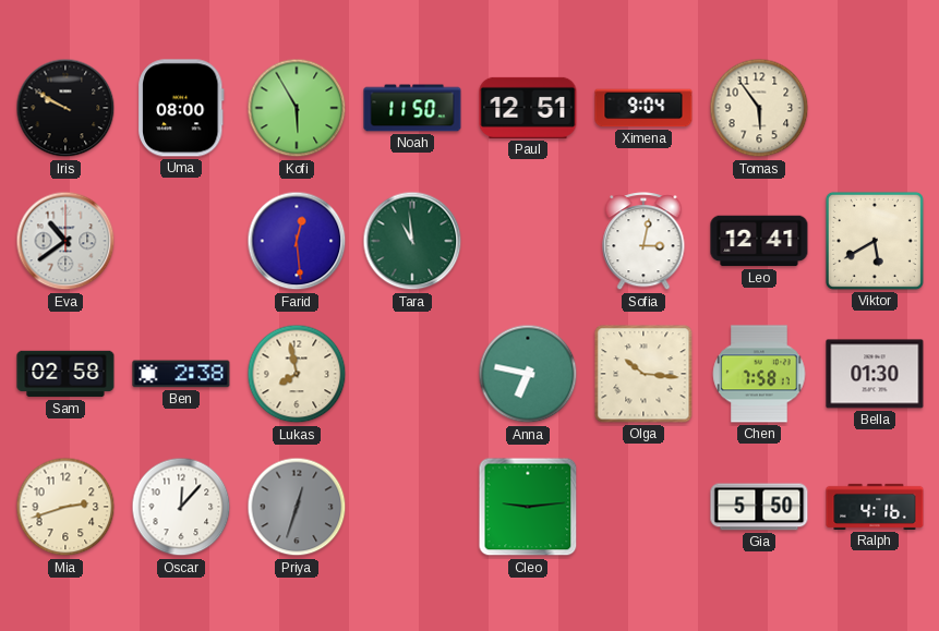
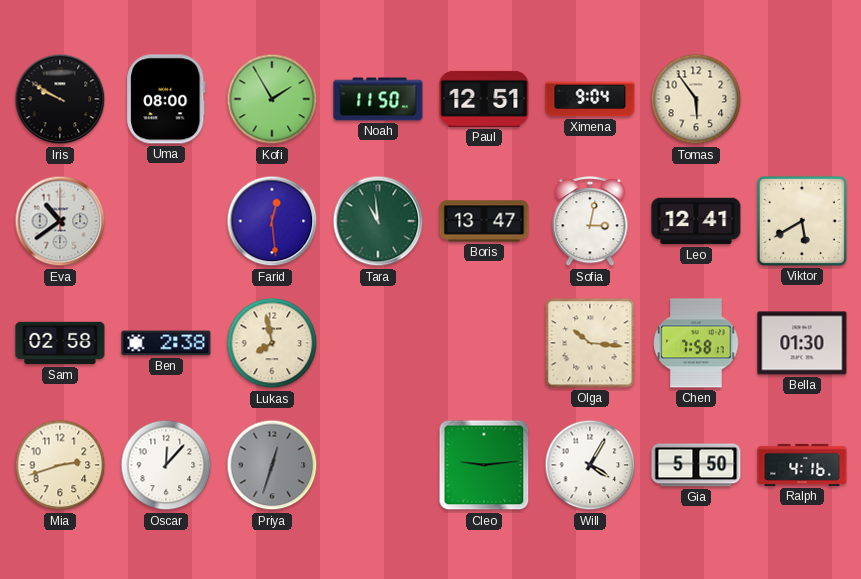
Kofi: 5:55 -> 1:55
Boris: none -> 13:47
Anna: 6:47 -> none
Will: none -> 4:05
